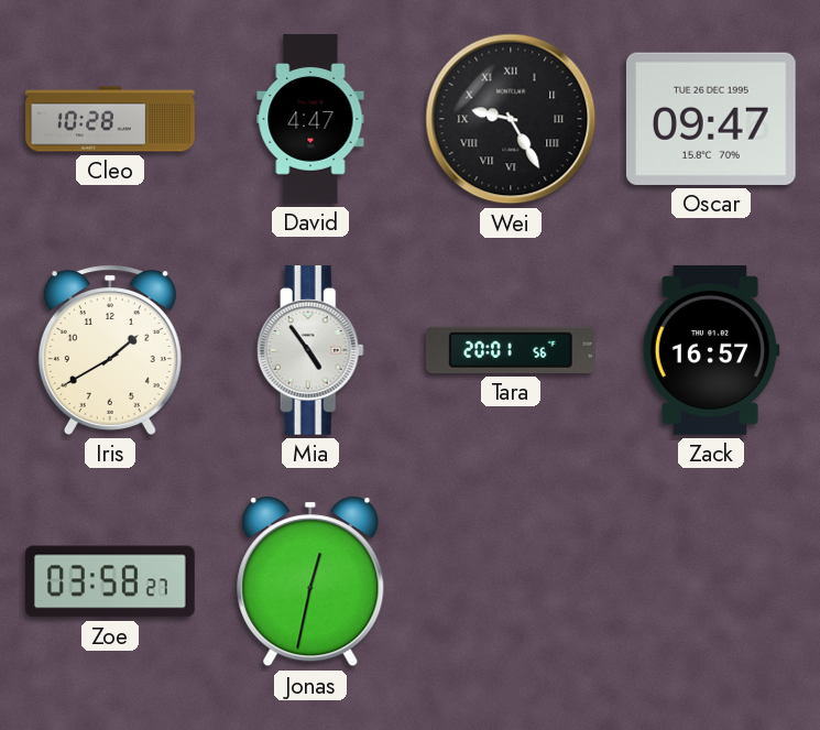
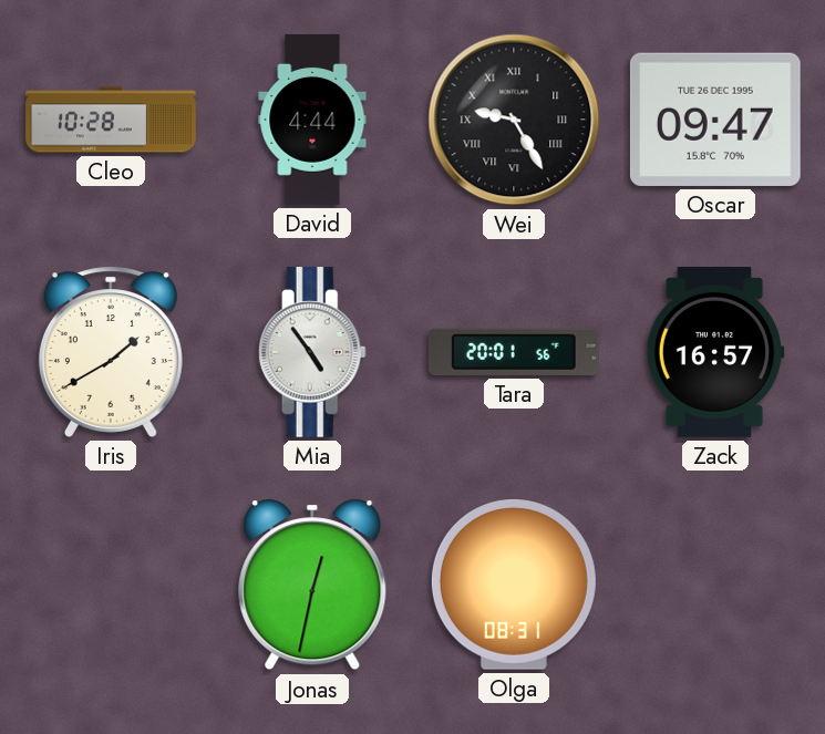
David: 4:47 -> 4:44
Zoe: 03:58 -> none
Olga: none -> 08:31
